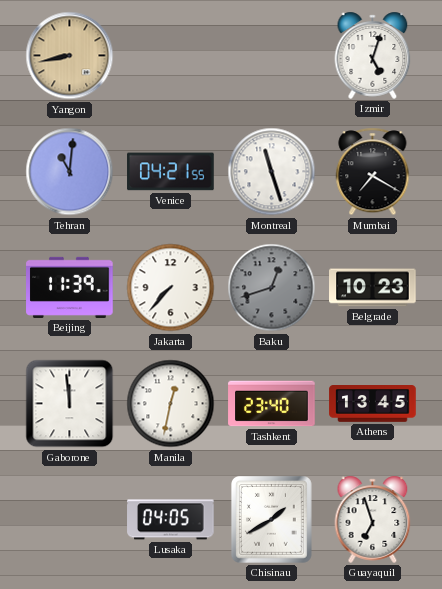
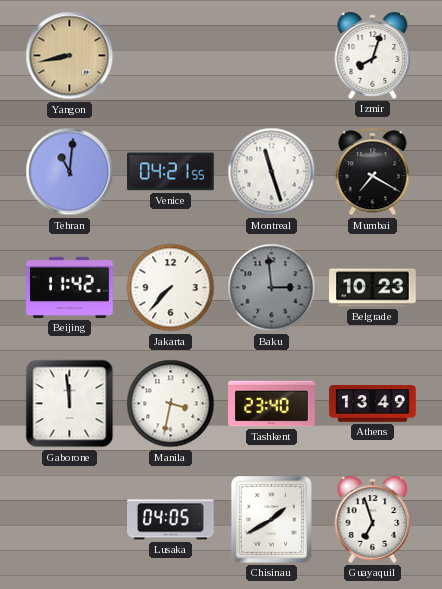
Izmir: 5:03 -> 8:03
Beijing: 11:39 -> 11:42
Baku: 12:42 -> 2:59
Manila: 12:32 -> 3:32
Athens: 13:45 -> 13:49
